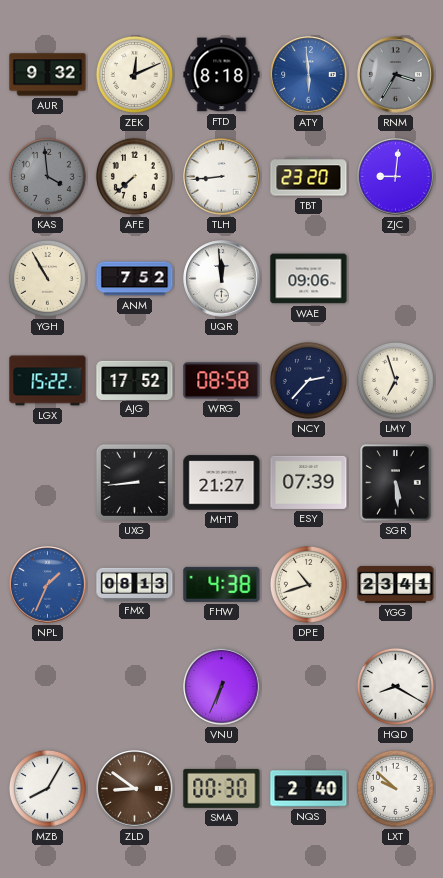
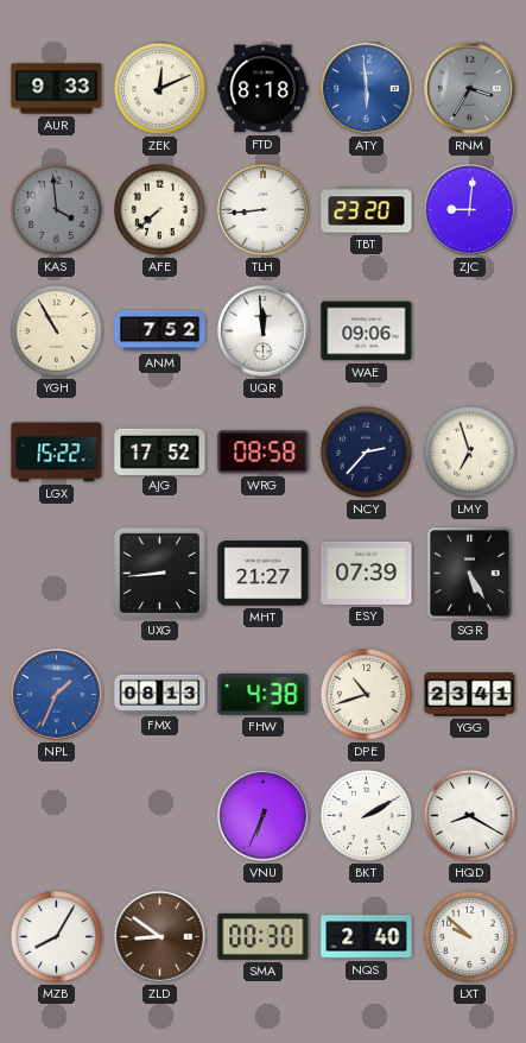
AUR: 9:32 -> 9:33
SGR: 5:29 -> 5:25
BKT: none -> 2:10
